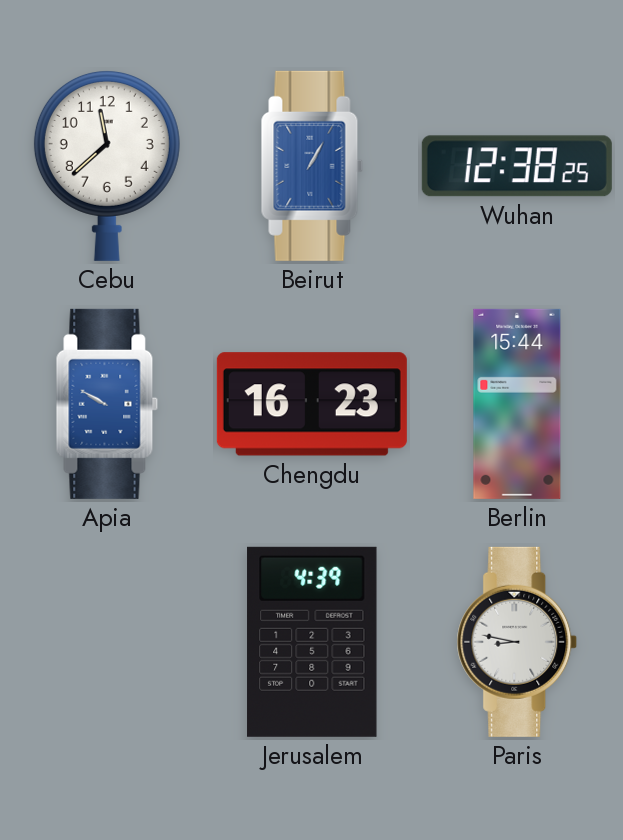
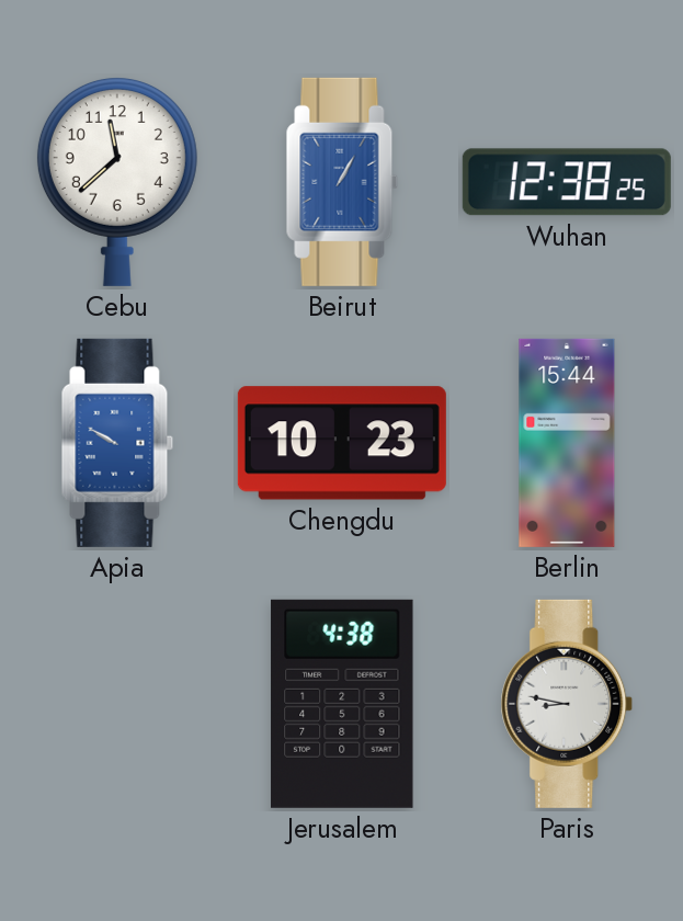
Chengdu: 16:23 -> 10:23
Jerusalem: 4:39 -> 4:38
